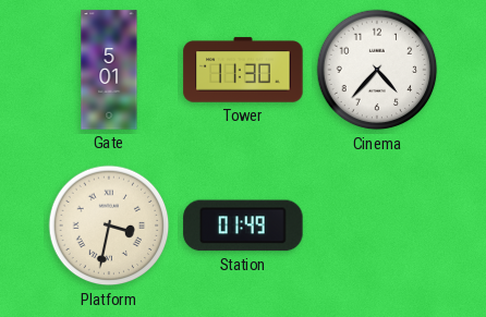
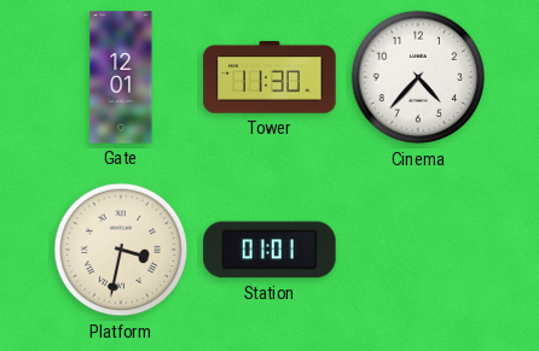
Gate: 5:01 -> 12:01
Station: 01:49 -> 01:01
